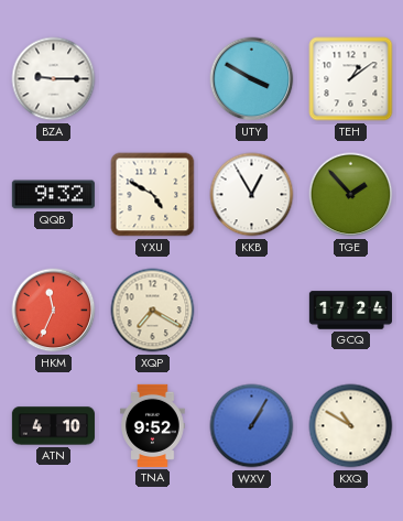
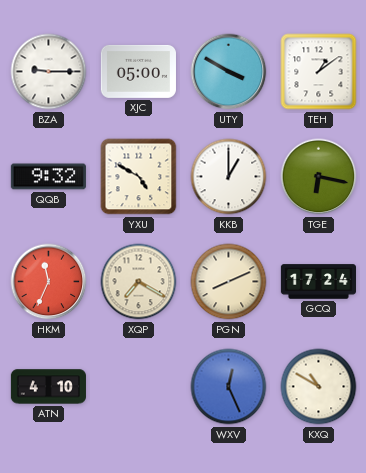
XJC: none -> 05:00
KKB: 12:55 -> 1:00
TGE: 1:53 -> 6:17
PGN: none -> 8:11
TNA: 9:52 -> none
WXV: 1:05 -> 12:26
